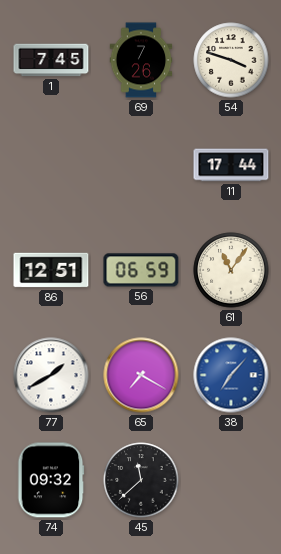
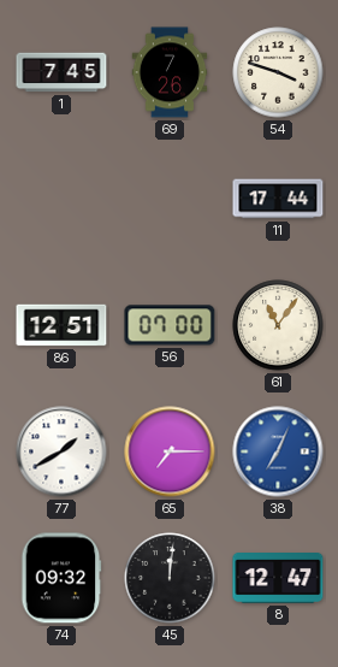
56: 06:59 -> 07:00
65: 7:20 -> 7:15
38: 7:07 -> 7:04
45: 11:38 -> 12:01
8: none -> 12:47
